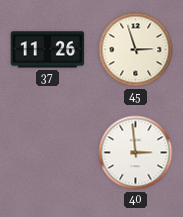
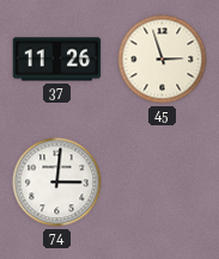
74: none -> 3:01
40: 2:59 -> none
